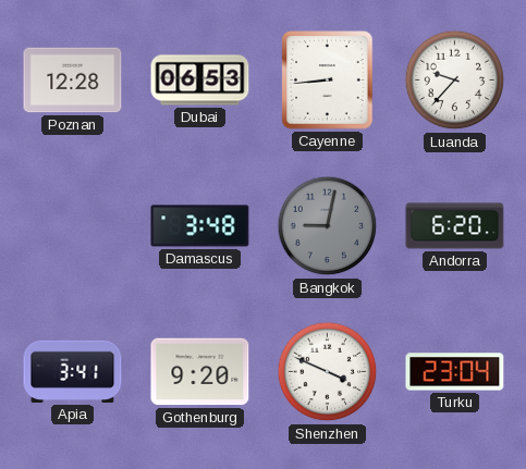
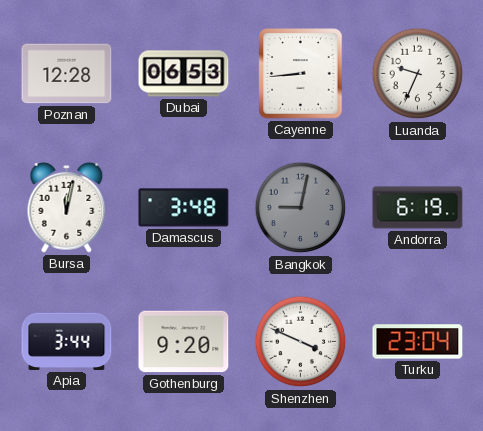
Luanda: 9:37 -> 9:34
Bursa: none -> 12:02
Andorra: 6:20 -> 6:19
Apia: 3:41 -> 3:44
